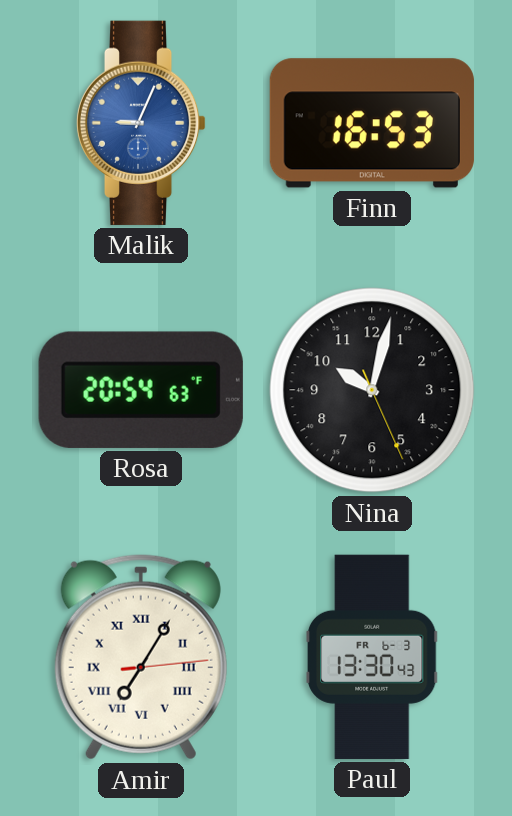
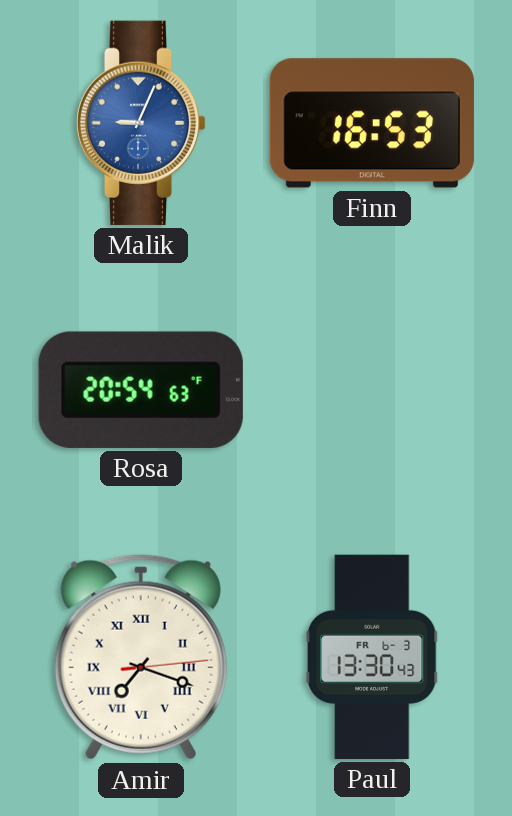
Nina: 10:02 -> none
Amir: 7:05 -> 7:18
